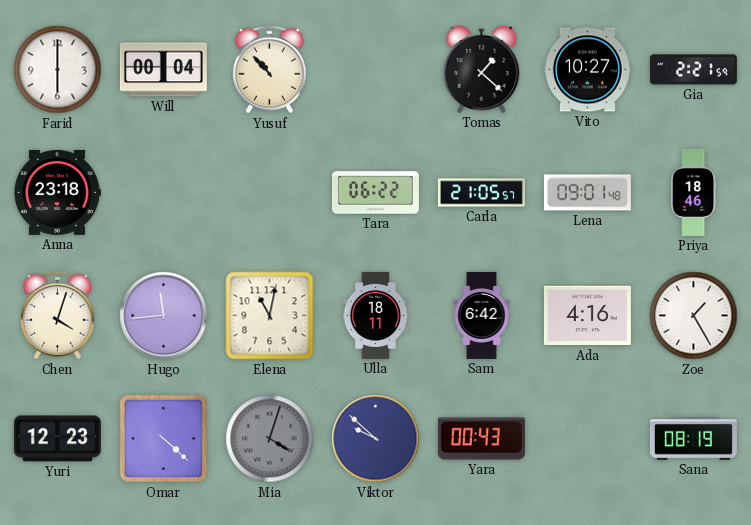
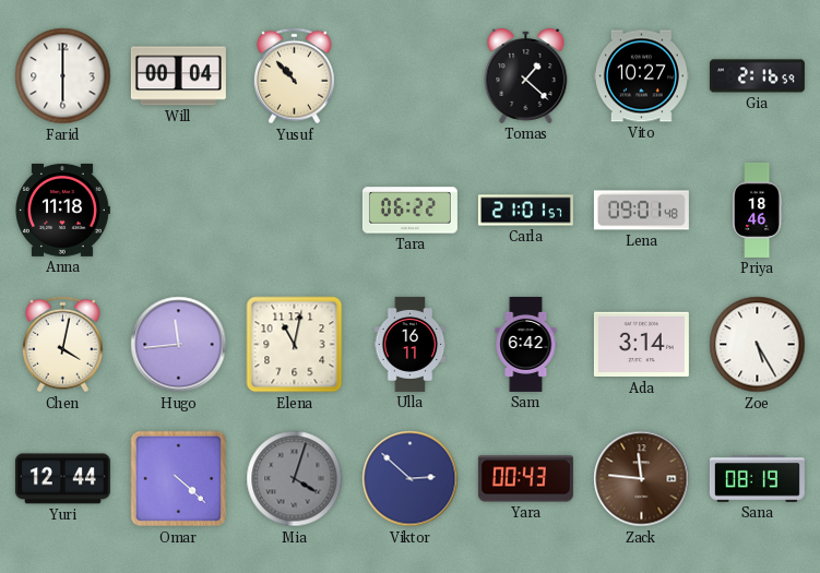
Gia: 2:21 -> 2:16
Anna: 23:18 -> 11:18
Carla: 21:05 -> 21:01
Chen: 4:03 -> 4:02
Ulla: 18:11 -> 16:11
Ada: 4:16 -> 3:14
Zoe: 1:25 -> 5:25
Yuri: 12:23 -> 12:44
Viktor: 9:52 -> 2:52
Zack: none -> 11:46
